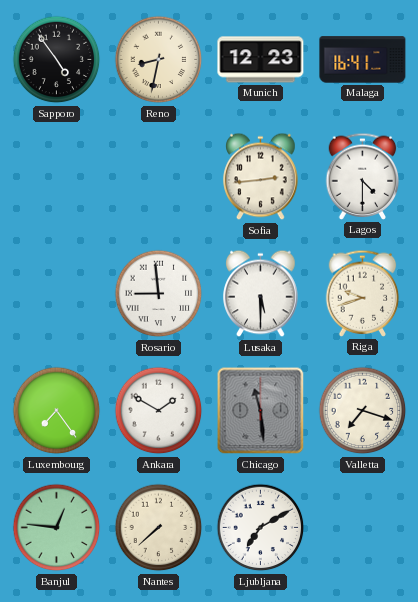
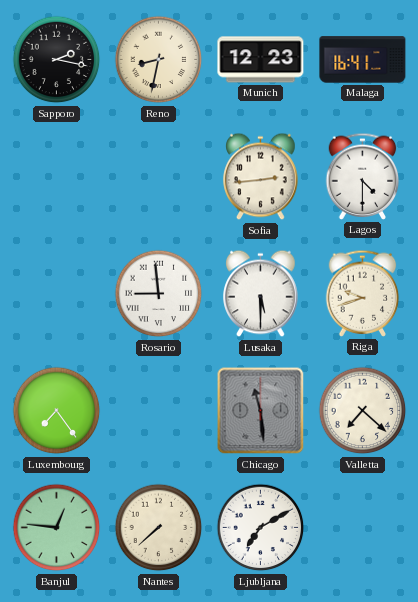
Sapporo: 4:54 -> 2:17
Ankara: 1:50 -> none
Valletta: 7:18 -> 7:22
